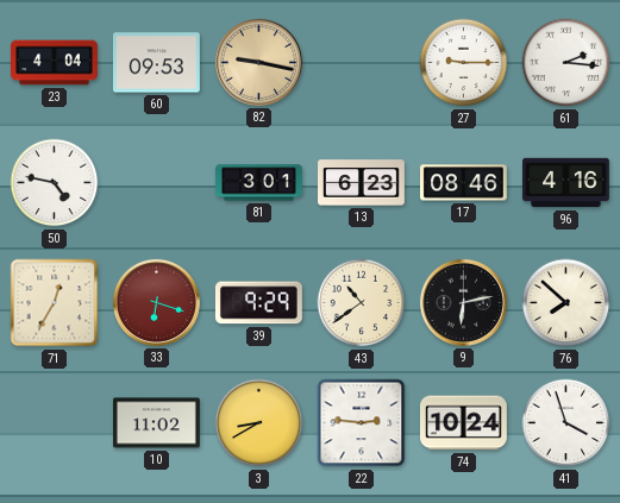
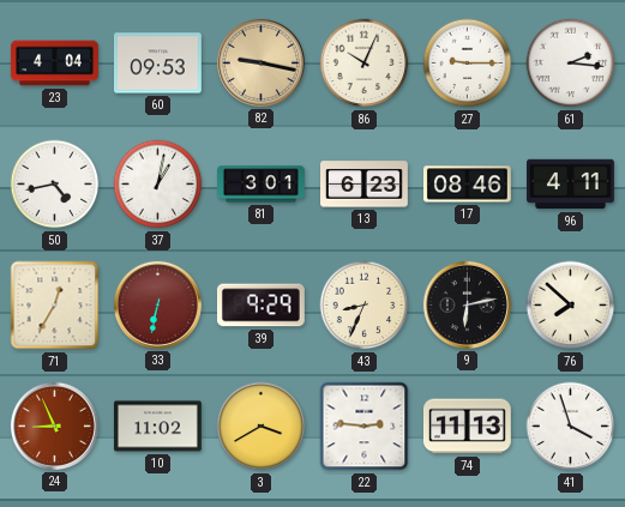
86: none -> 10:04
50: 4:47 -> 4:43
37: none -> 1:02
96: 4:16 -> 4:11
33: 6:18 -> 6:32
43: 10:39 -> 8:34
24: none -> 8:56
3: 8:40 -> 3:40
74: 10:24 -> 11:13
